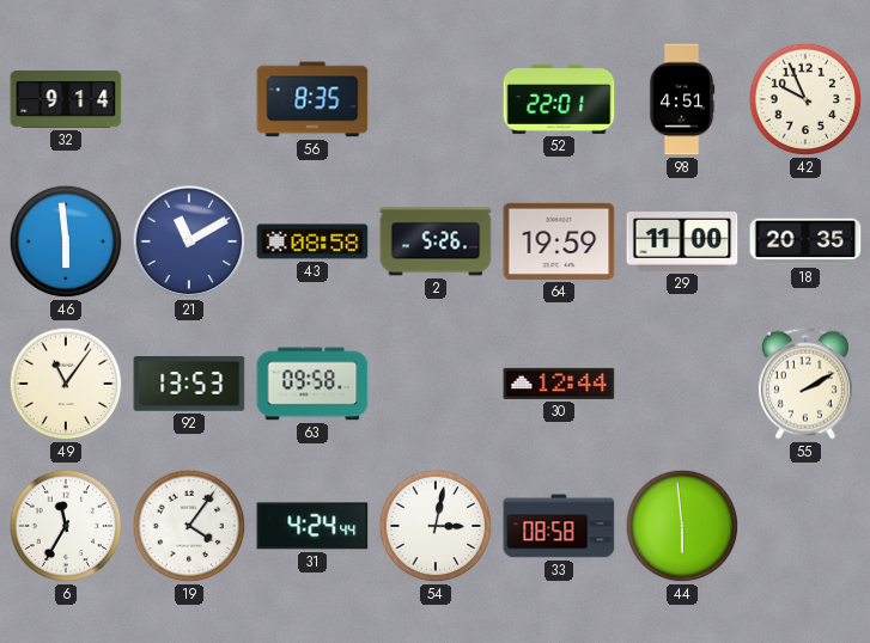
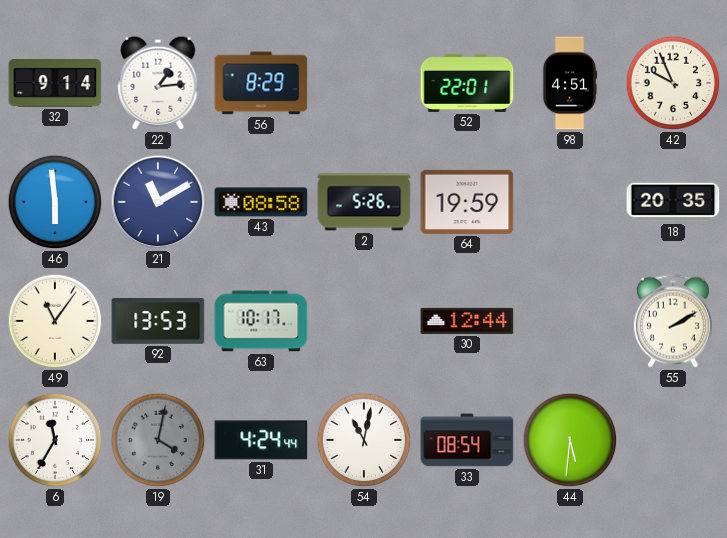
22: none -> 1:14
56: 8:35 -> 8:29
29: 11:00 -> none
63: 09:58 -> 10:17
19: 4:06 -> 4:02
19 dial: white -> grey
54: 3:02 -> 11:02
33: 08:58 -> 08:54
44: 5:59 -> 5:31
